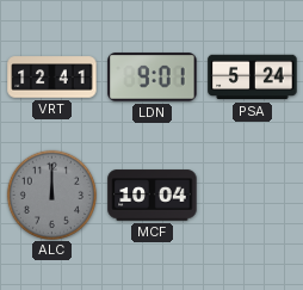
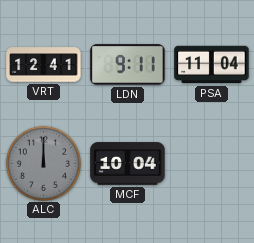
LDN: 9:01 -> 9:11
PSA: 5:24 -> 11:04
